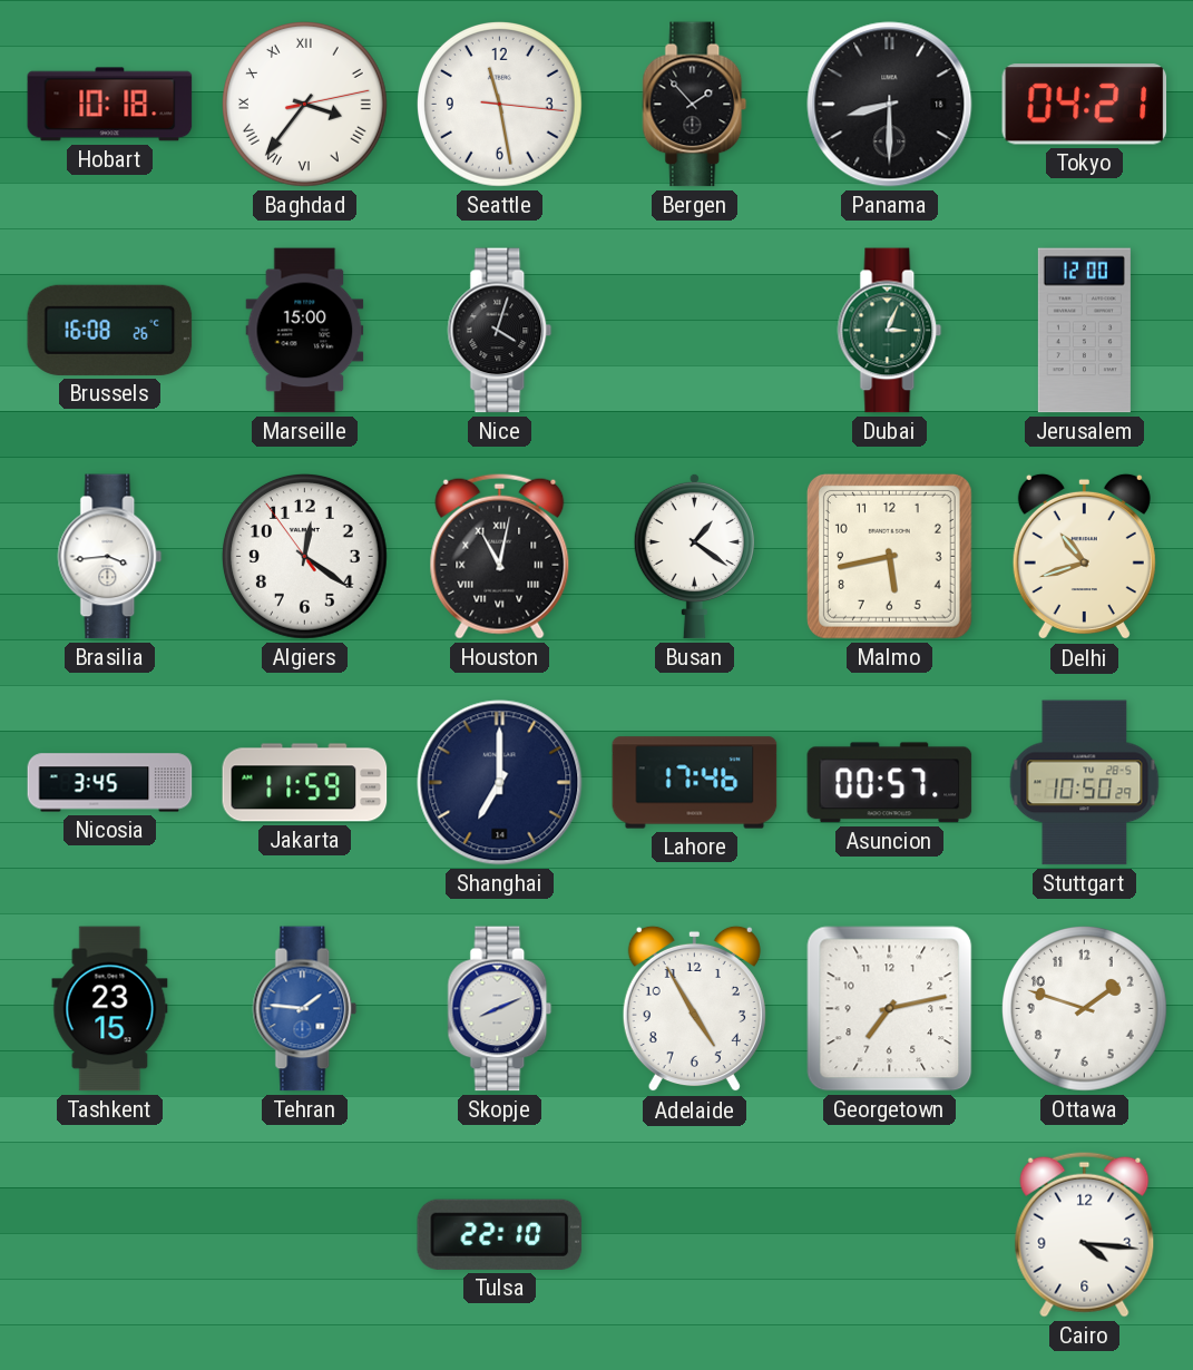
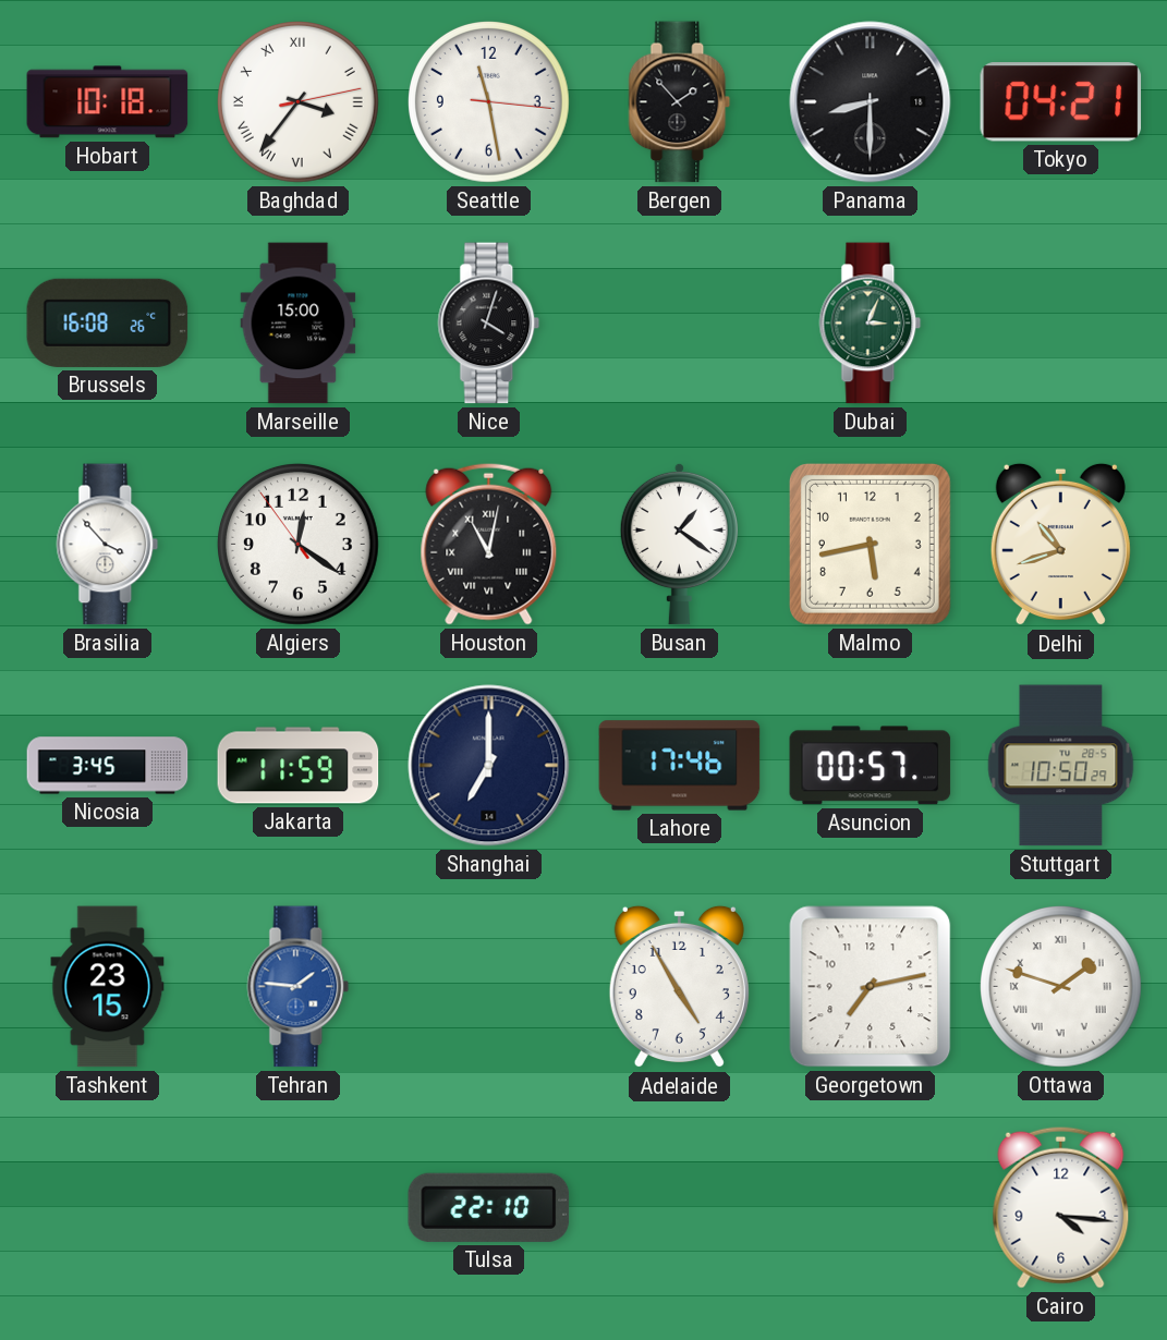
Jerusalem: 12:00 -> none
Brasilia: 3:44 -> 3:53
Skopje: 8:11 -> none
Ottawa numerals: Arabic -> Roman
